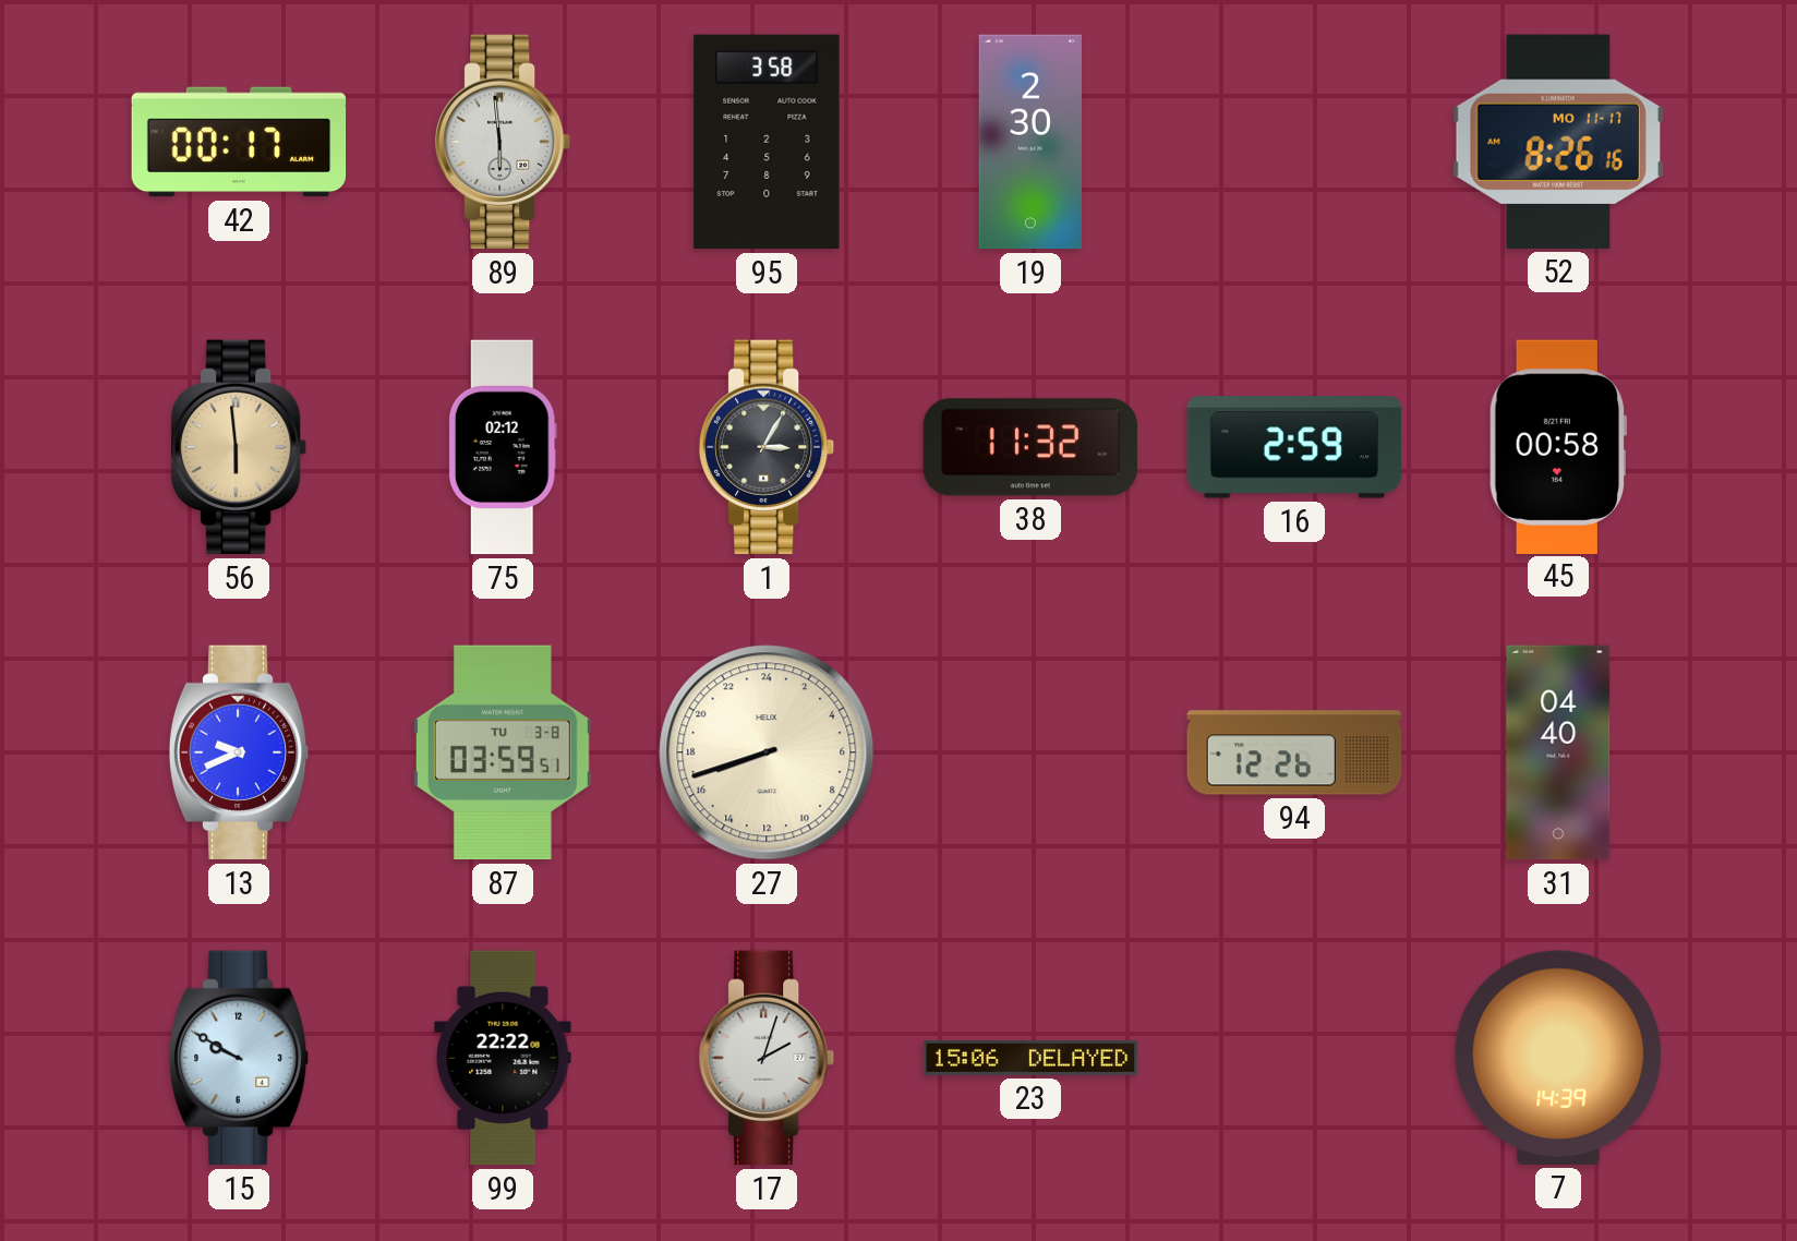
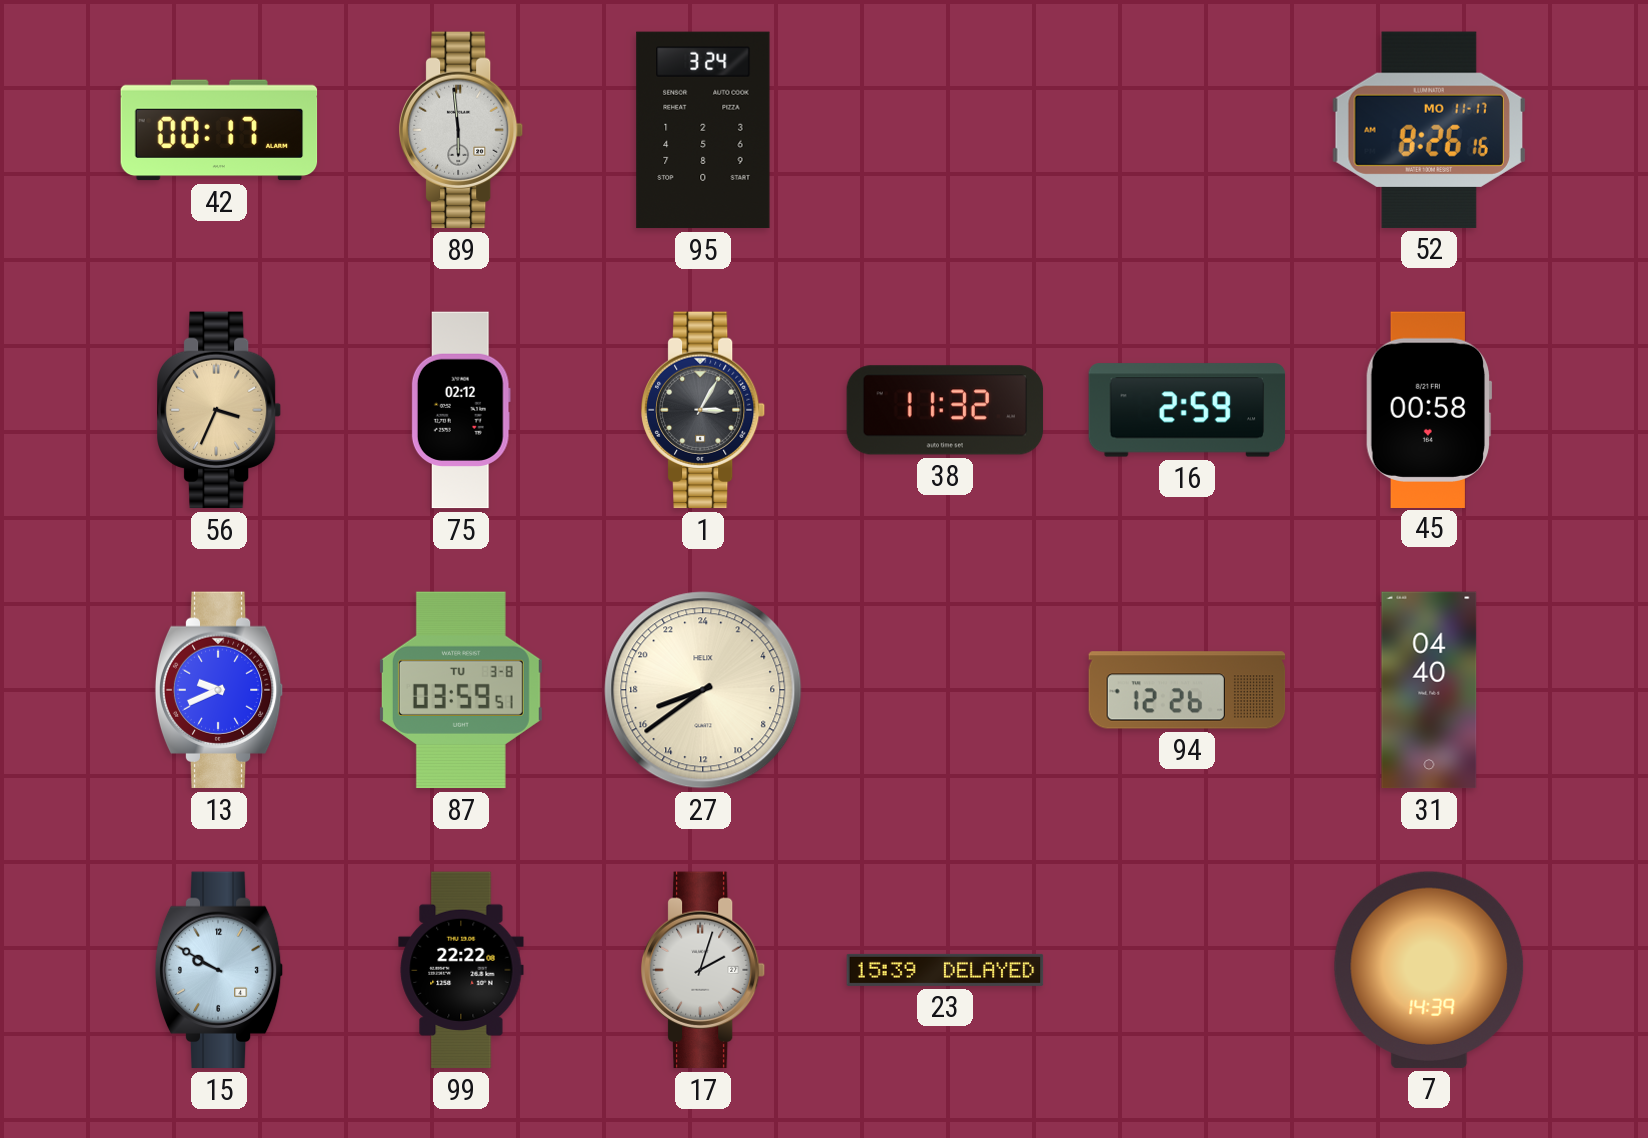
95: 3:58 -> 3:24
19: 2:30 -> none
56: 5:59 -> 3:34
27: 16:42 -> 16:39
23: 15:06 -> 15:39
